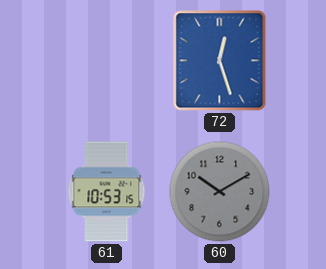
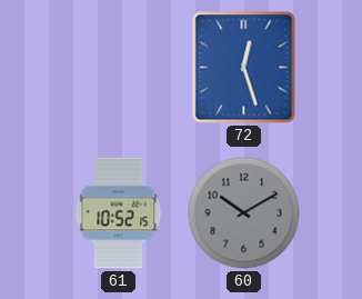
61: 10:53 -> 10:52
